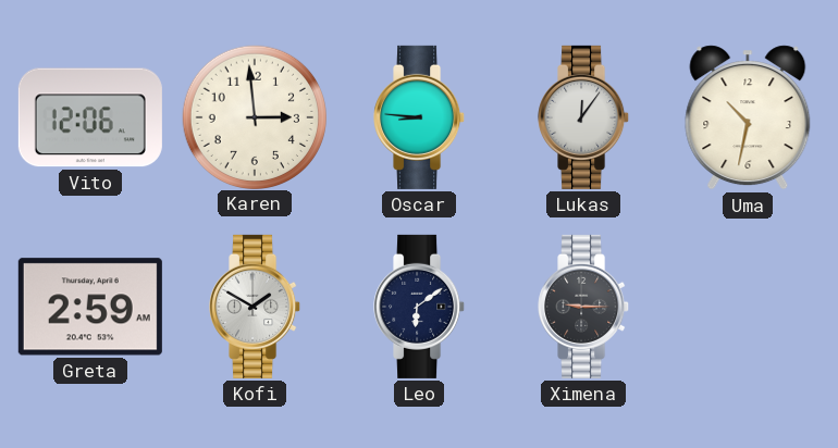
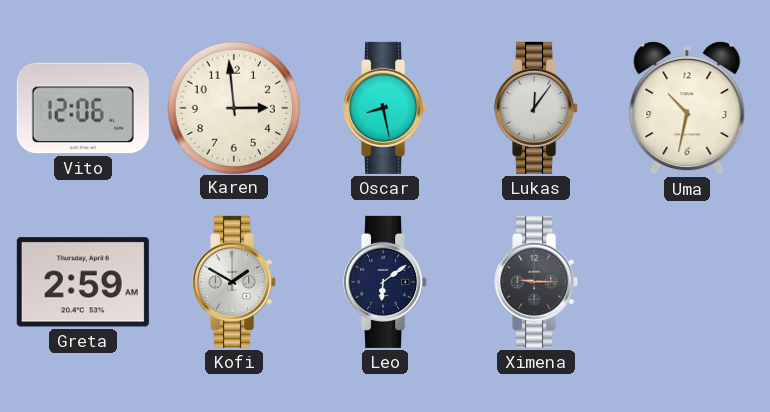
Oscar: 8:46 -> 8:28
